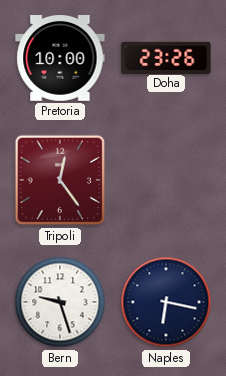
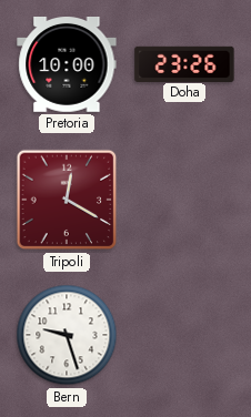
Tripoli: 12:24 -> 12:20
Naples: 6:17 -> none
